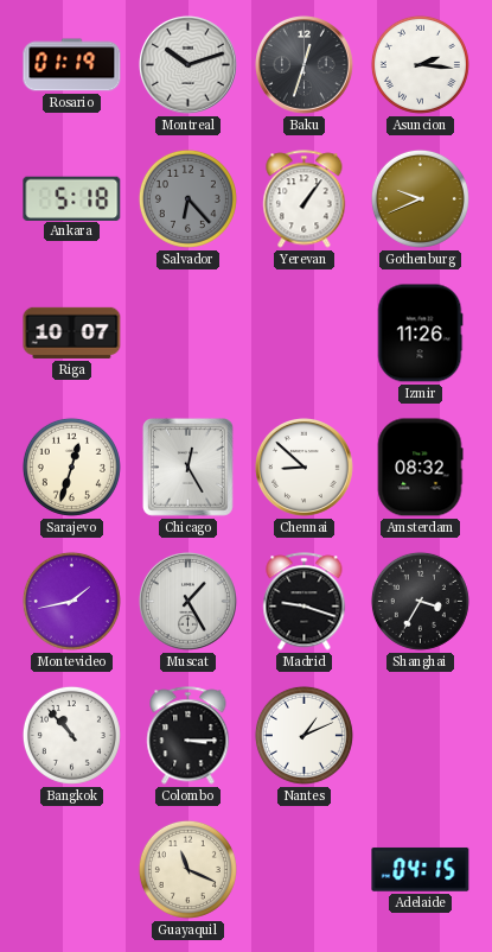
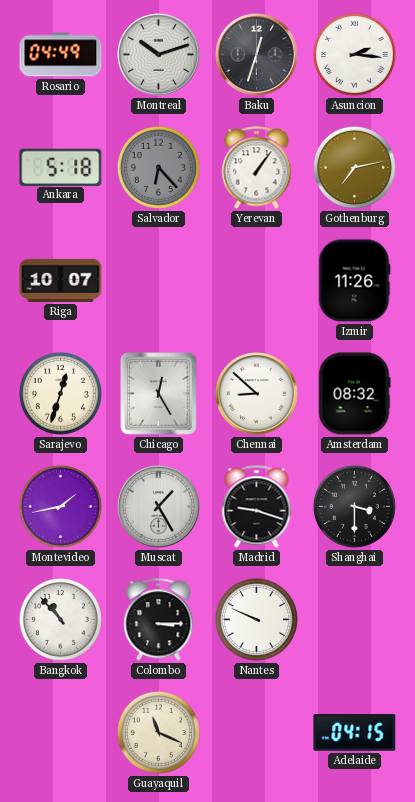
Rosario: 01:19 -> 04:49
Gothenburg: 9:41 -> 7:13
Shanghai: 3:35 -> 3:30
Nantes: 1:11 -> 9:49
